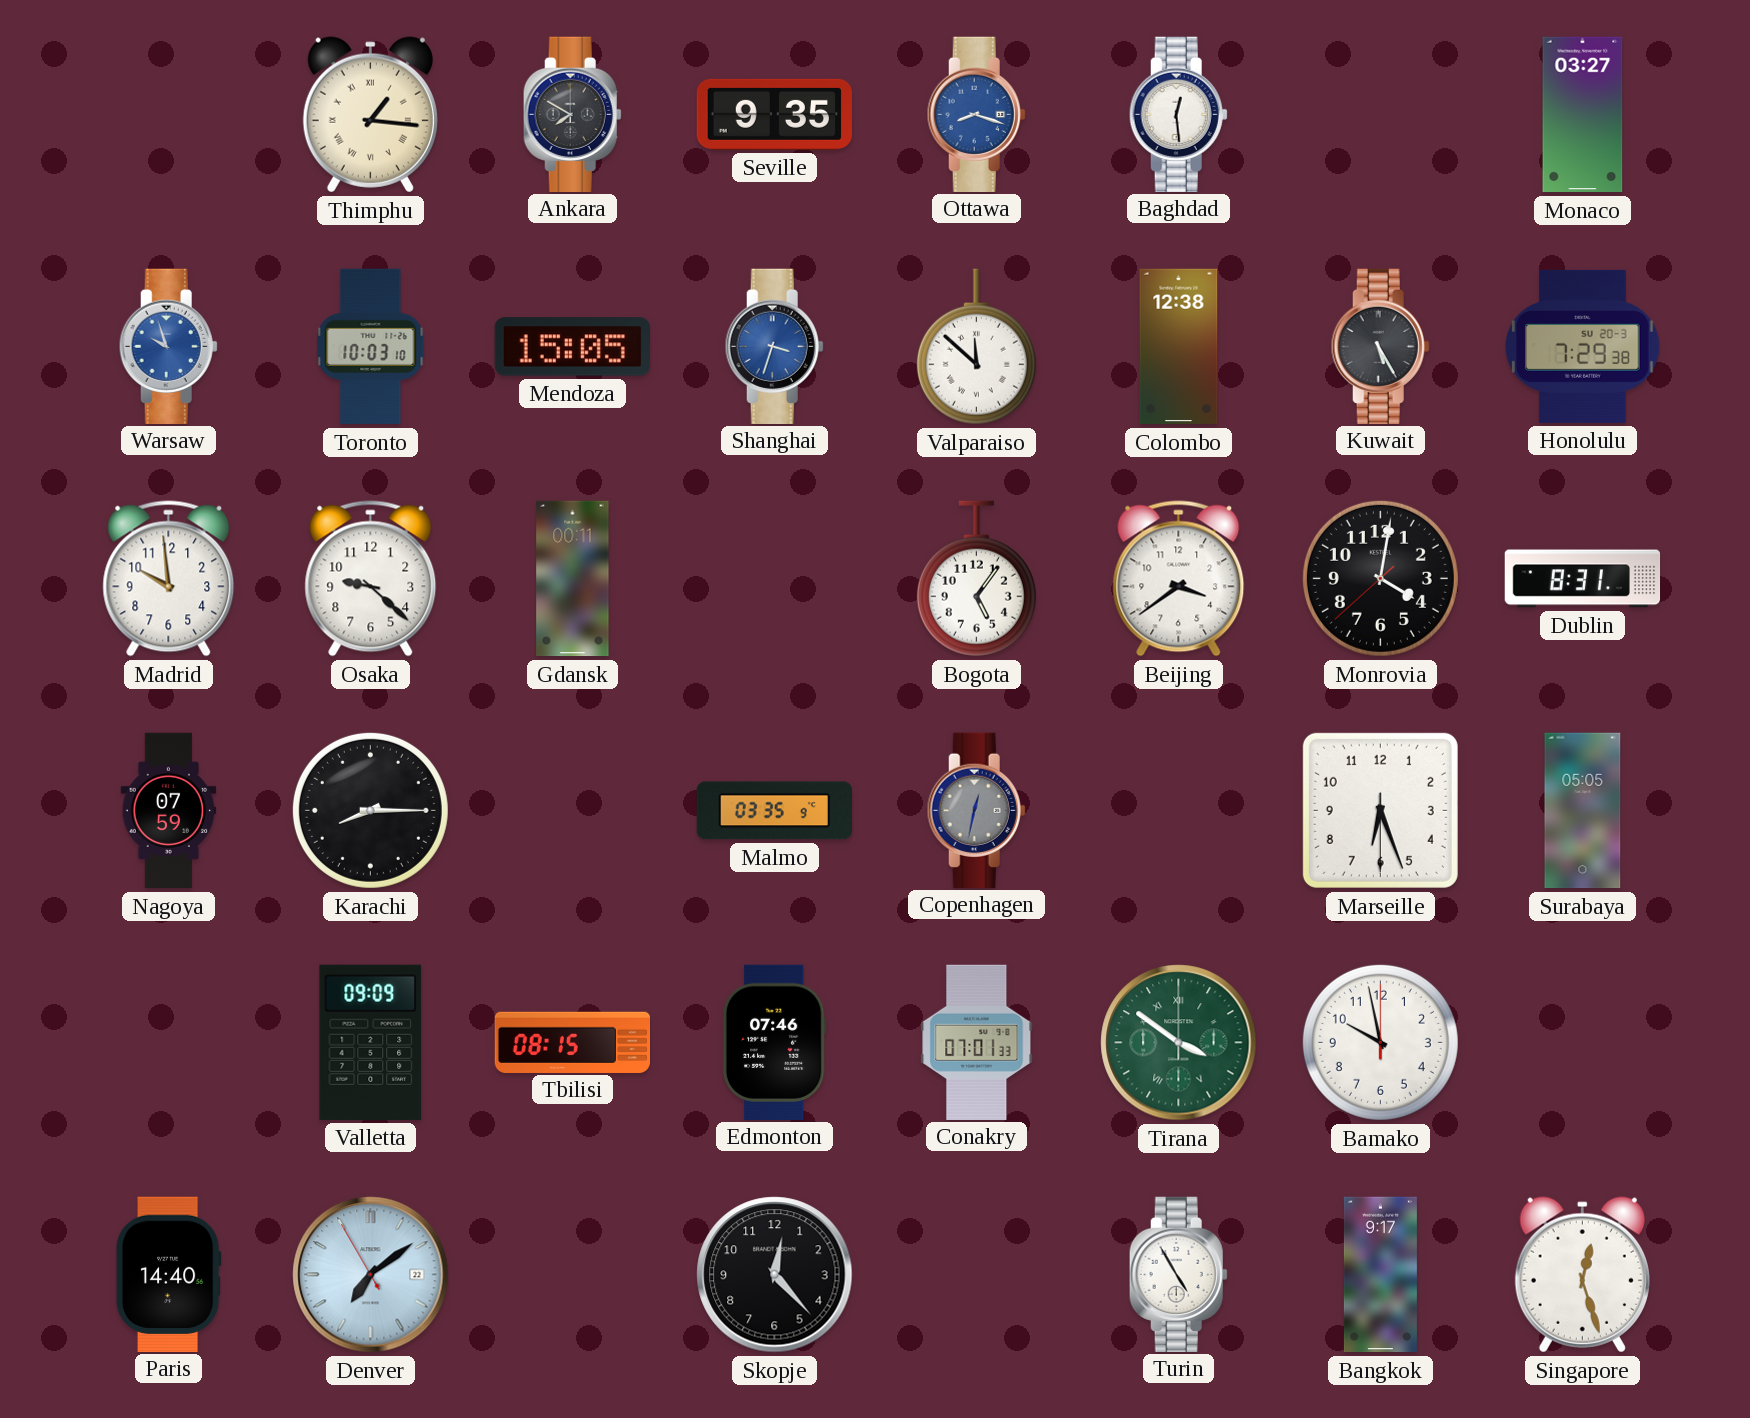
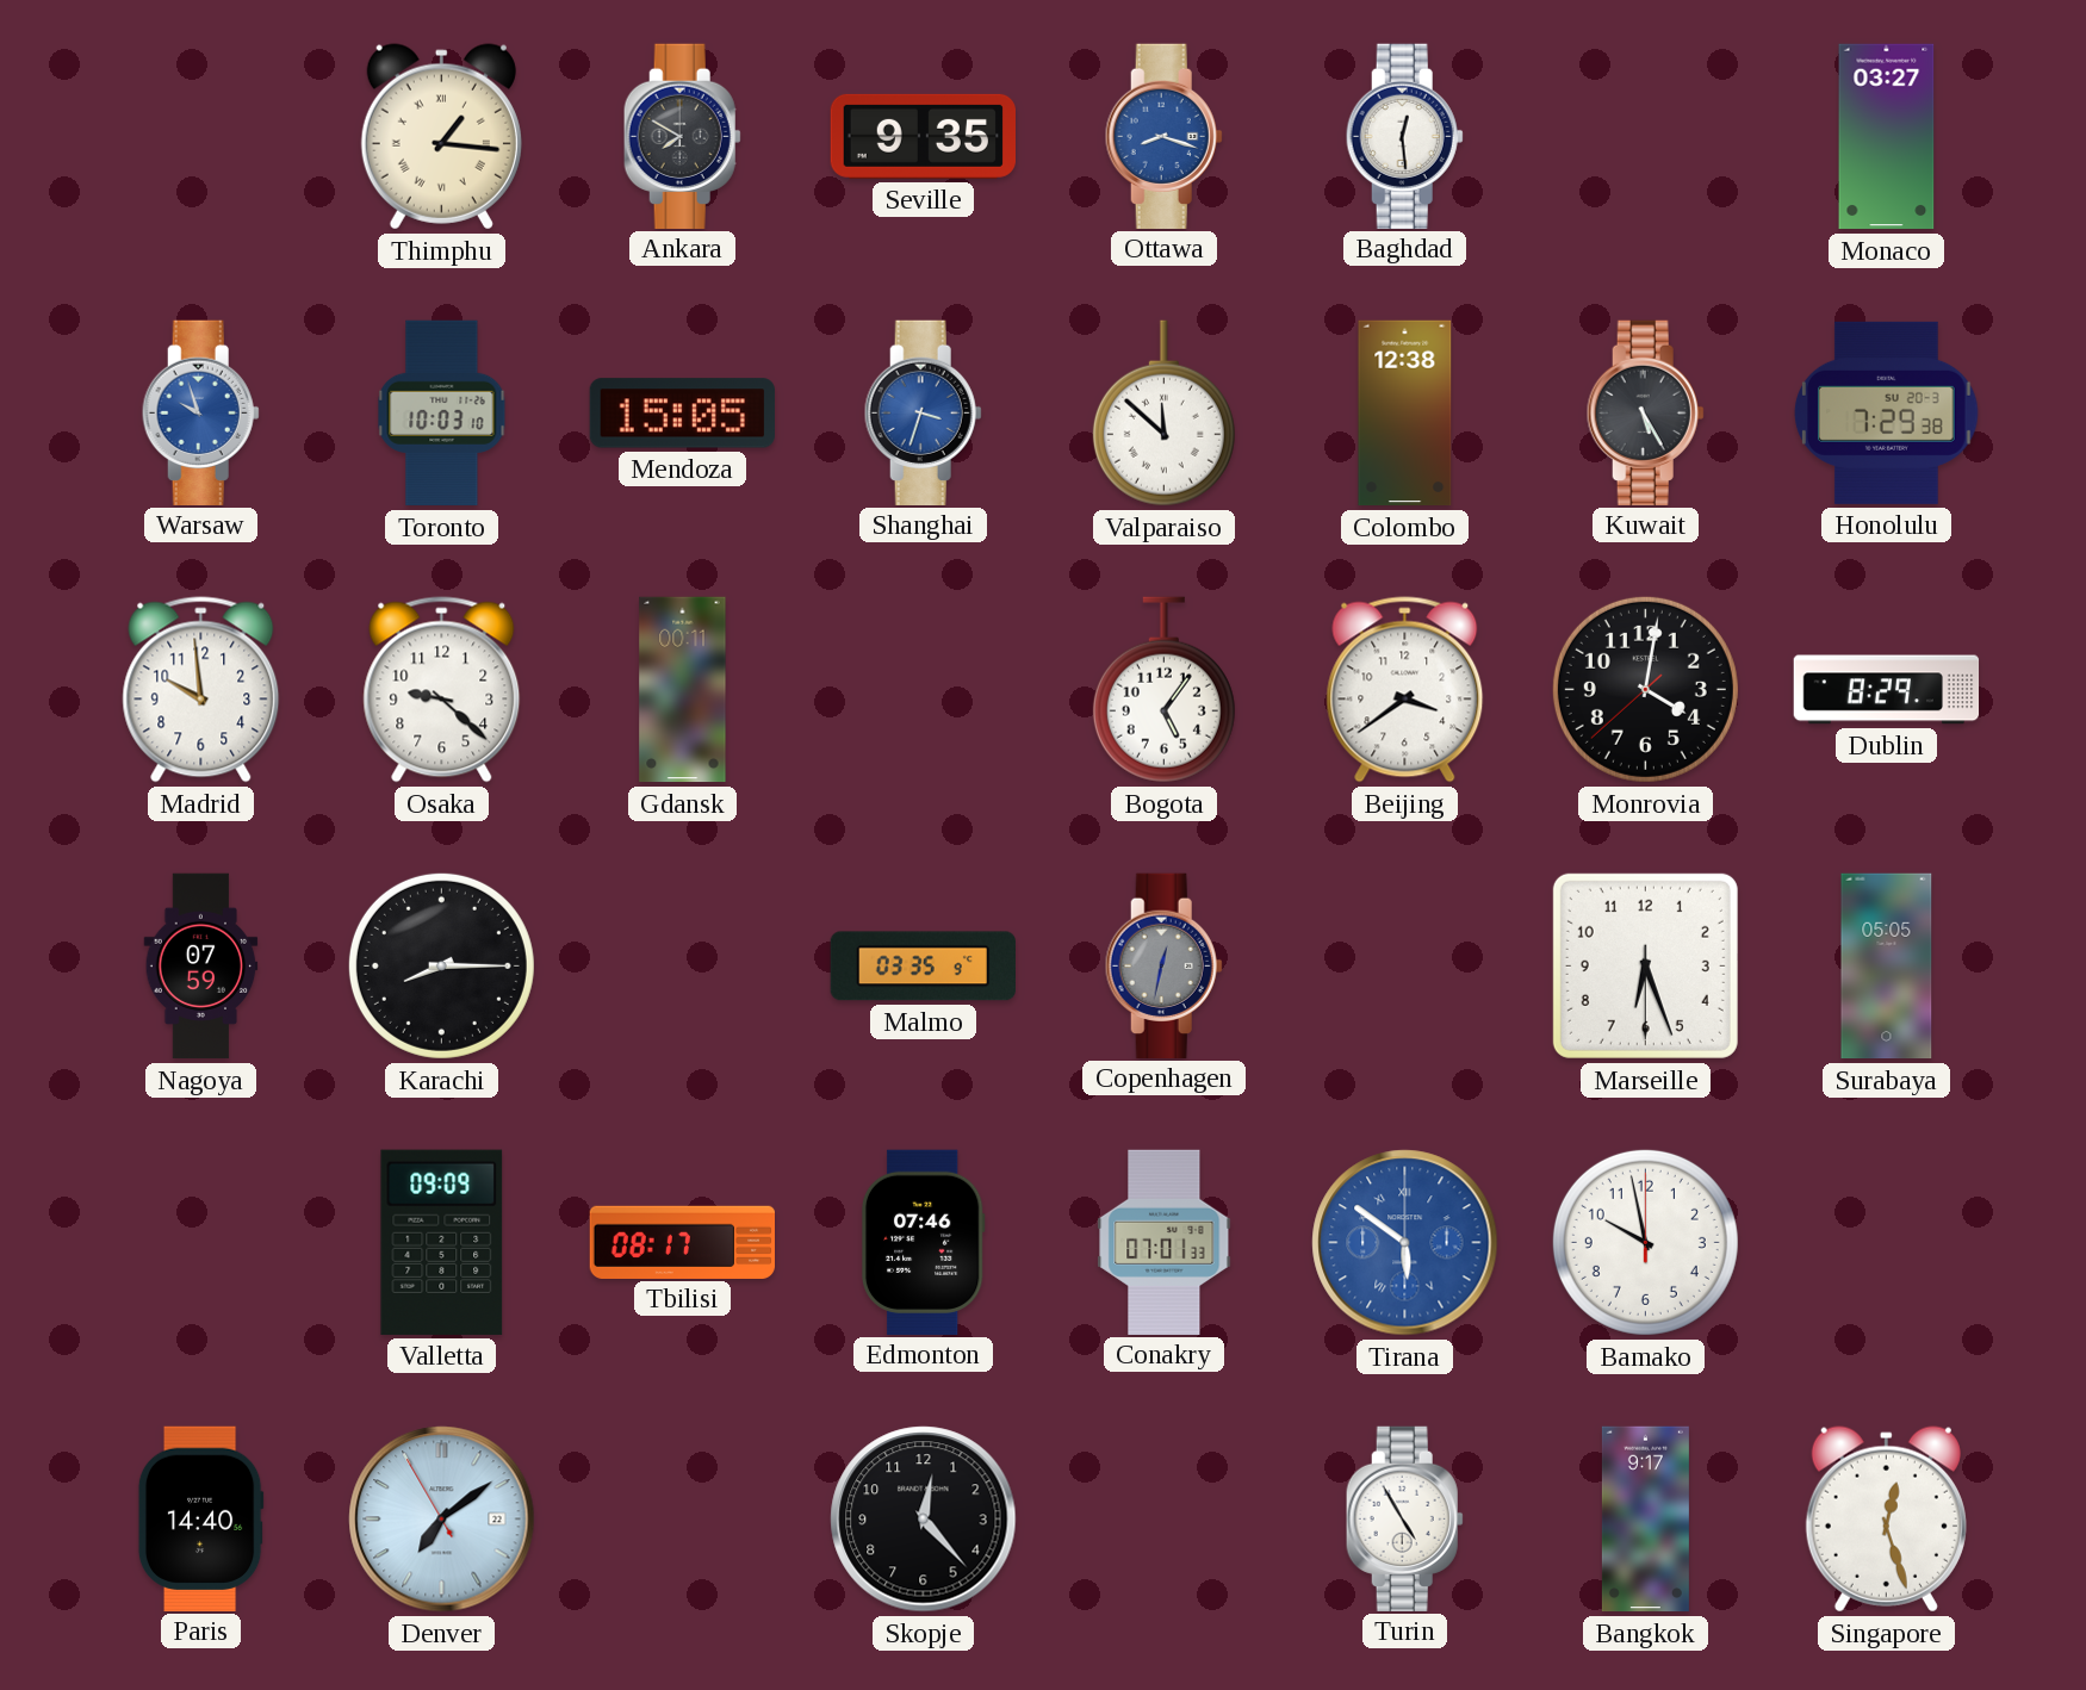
Dublin: 8:31 -> 8:29
Tbilisi: 08:15 -> 08:17
Tirana: 3:51 -> 5:51
Tirana dial: green -> blue
